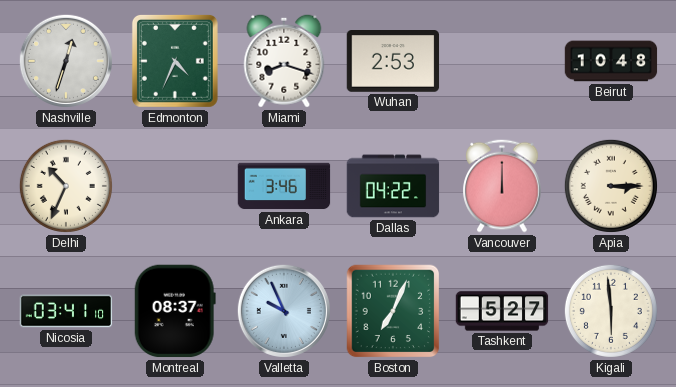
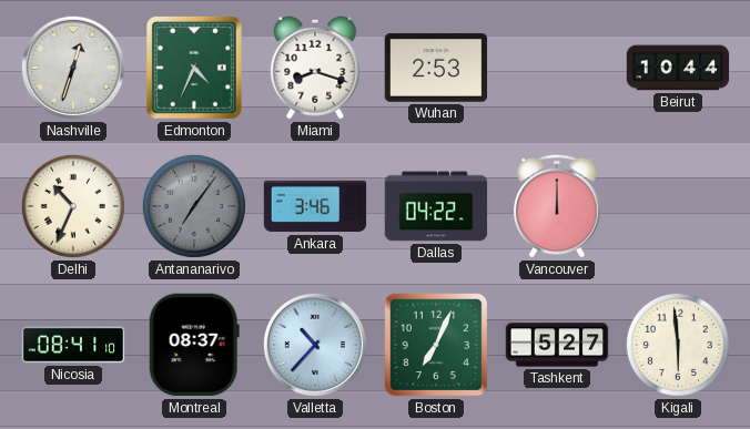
Beirut: 10:48 -> 10:44
Antananarivo: none -> 7:06
Apia: 3:15 -> none
Nicosia: 03:41 -> 08:41
Valletta: 9:56 -> 10:37
